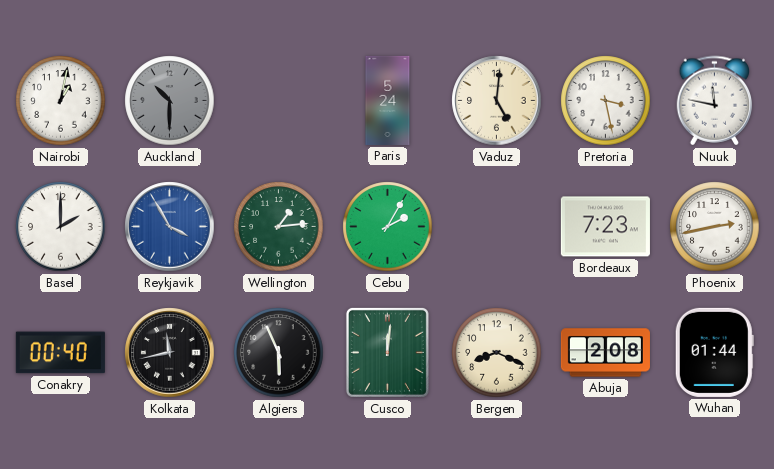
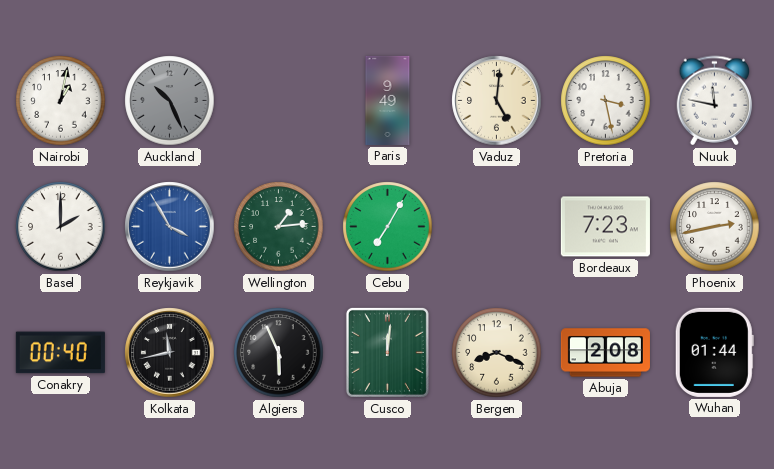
Auckland: 10:30 -> 10:26
Paris: 5:24 -> 9:49
Cebu: 2:05 -> 7:05
